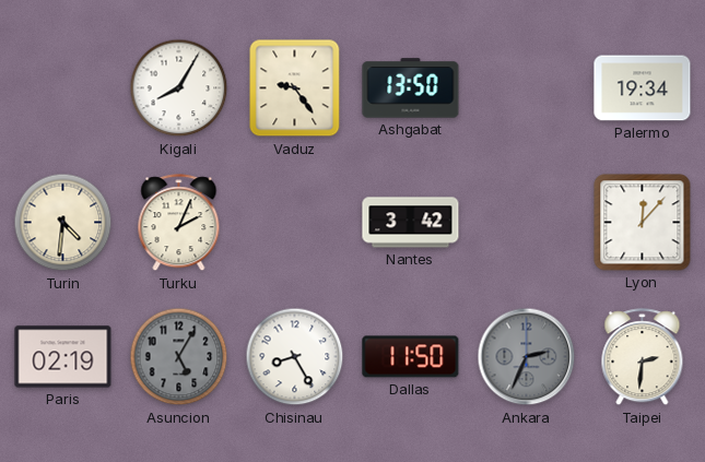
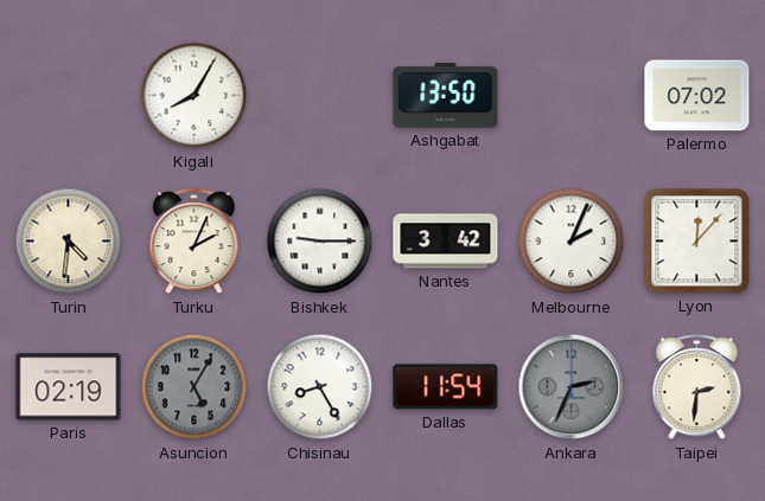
Vaduz: 9:24 -> none
Palermo: 19:34 -> 07:02
Bishkek: none -> 9:15
Melbourne: none -> 2:04
Dallas: 11:50 -> 11:54
